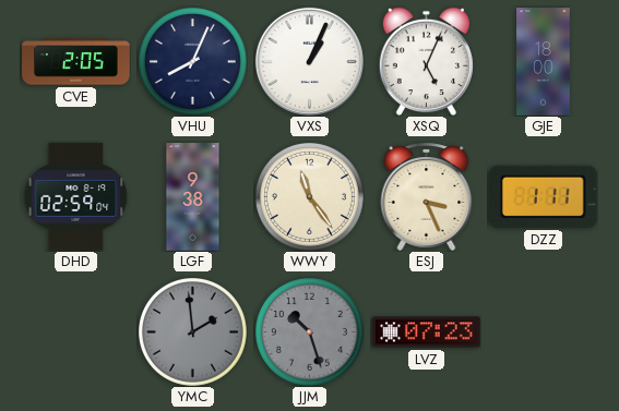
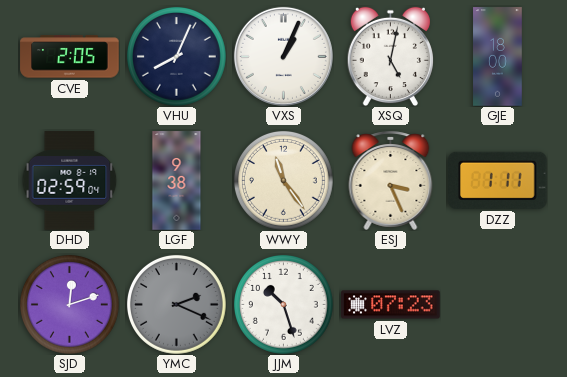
XSQ: 5:04 -> 5:02
SJD: none -> 12:12
YMC: 1:59 -> 2:19
JJM dial: grey -> white
